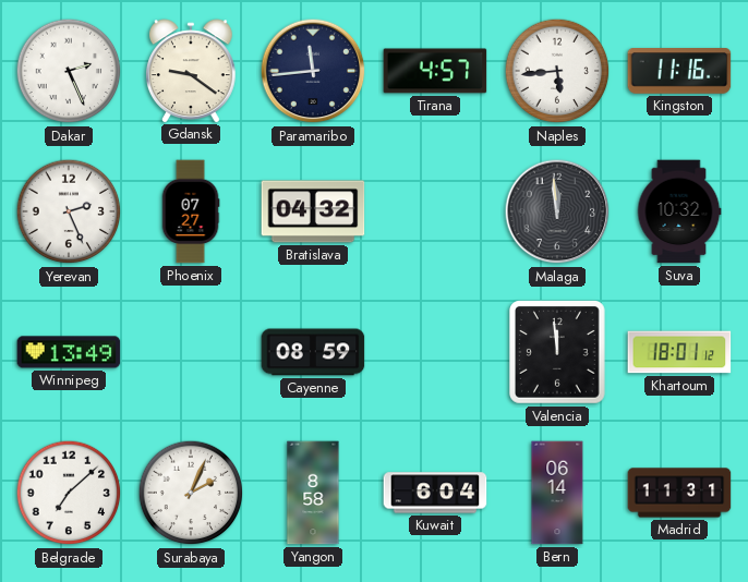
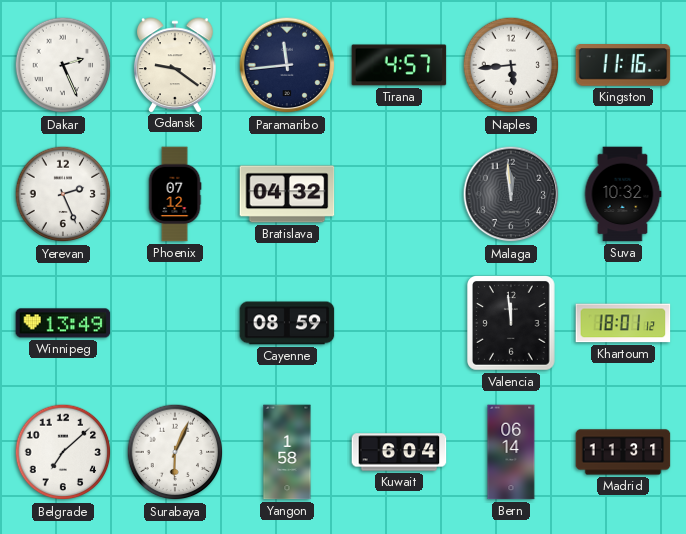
Phoenix: 07:27 -> 07:12
Surabaya: 2:04 -> 6:04
Yangon: 8:58 -> 1:58
